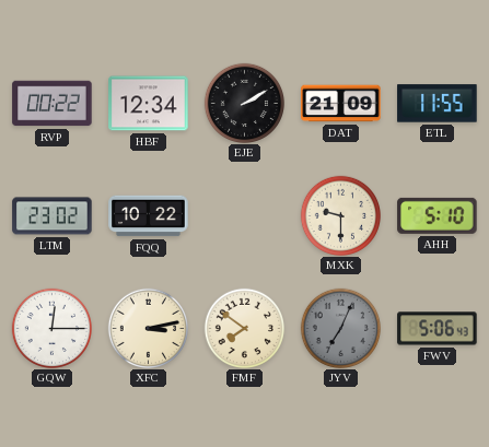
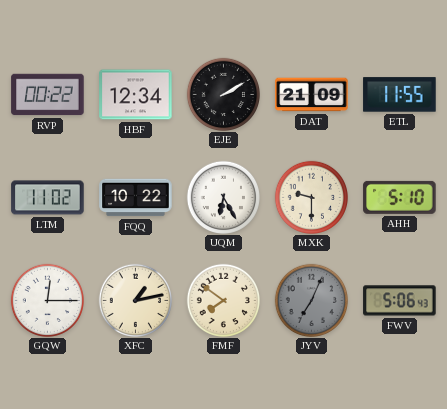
LTM: 23:02 -> 11:02
UQM: none -> 6:25
XFC: 3:13 -> 1:13
